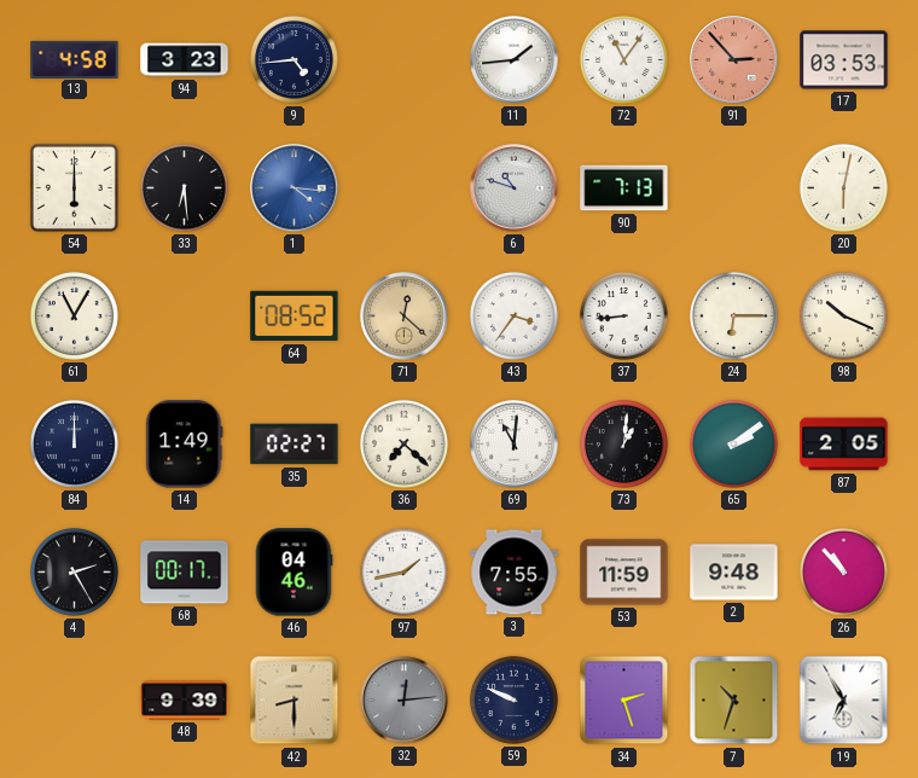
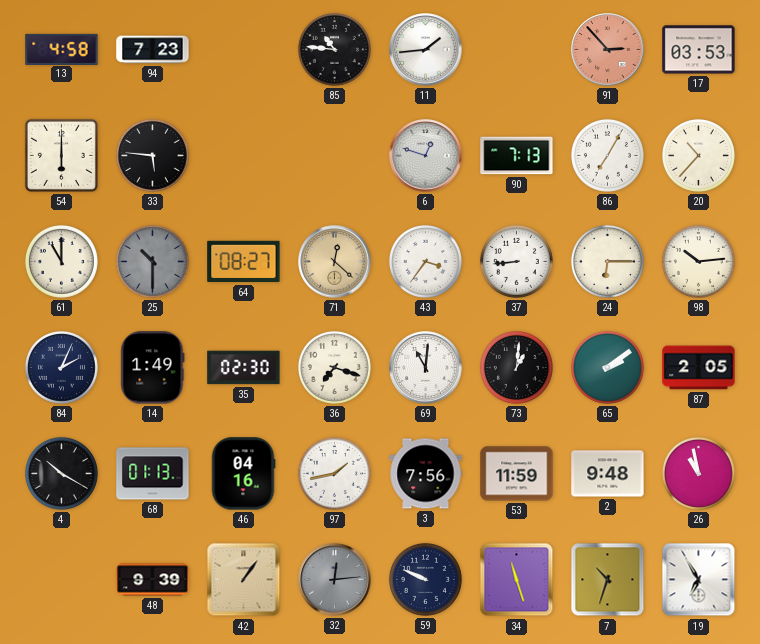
94: 3:23 -> 7:23
9: 4:44 -> none
85: none -> 10:46
72: 11:06 -> none
33: 6:29 -> 5:46
1: 4:16 -> none
6: 10:48 -> 12:48
86: none -> 7:05
20: 6:02 -> 10:37
61: 11:05 -> 11:00
25: none -> 10:30
64: 08:52 -> 08:27
98: 10:19 -> 10:14
84: 12:00 -> 2:04
35: 02:27 -> 02:30
36: 7:22 -> 7:18
4: 2:25 -> 10:20
68: 00:17 -> 01:13
46: 04:46 -> 04:16
3: 7:55 -> 7:56
26: 10:53 -> 10:58
42: 8:30 -> 1:06
34: 2:27 -> 11:27
